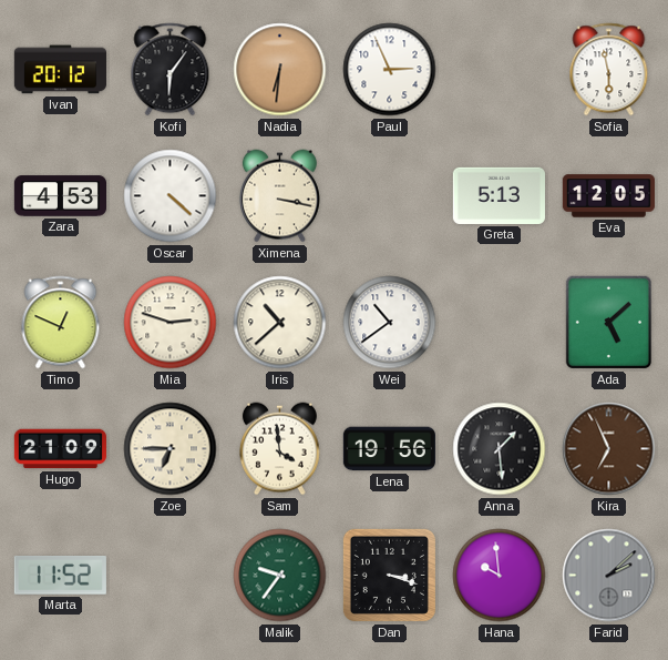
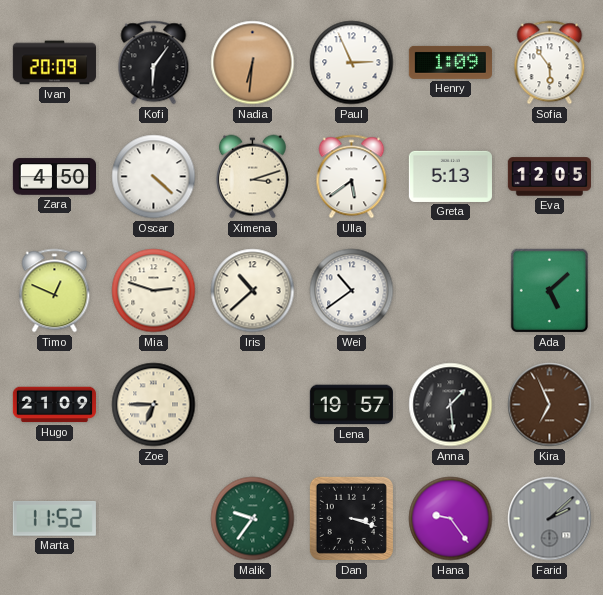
Ivan: 20:12 -> 20:09
Henry: none -> 1:09
Sofia: 5:58 -> 5:54
Zara: 4:53 -> 4:50
Ximena: 3:17 -> 3:12
Ulla: none -> 5:39
Sam: 3:59 -> none
Lena: 19:56 -> 19:57
Hana: 9:59 -> 9:24
